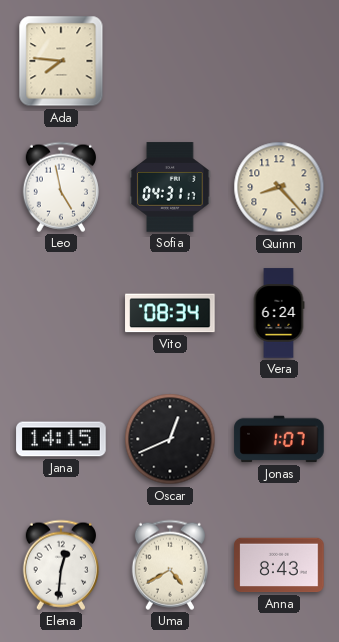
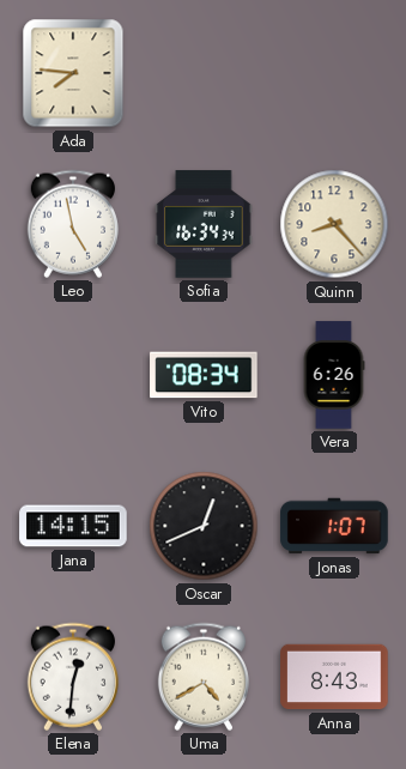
Sofia: 04:31 -> 16:34
Vera: 6:24 -> 6:26
